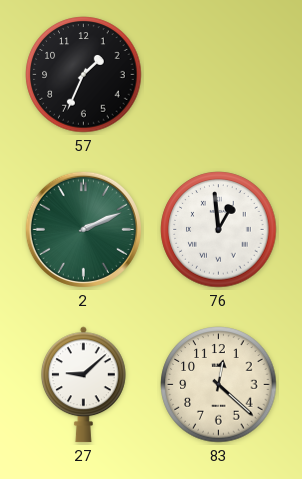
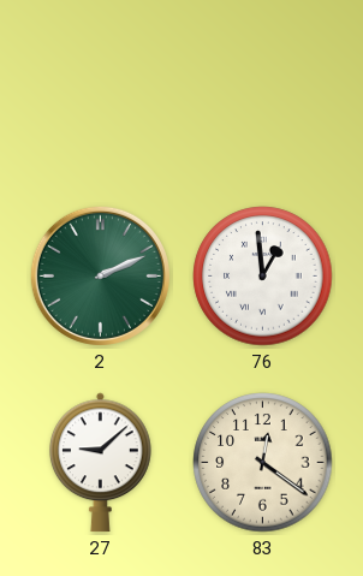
57: 1:34 -> none
83: 12:22 -> 12:21
